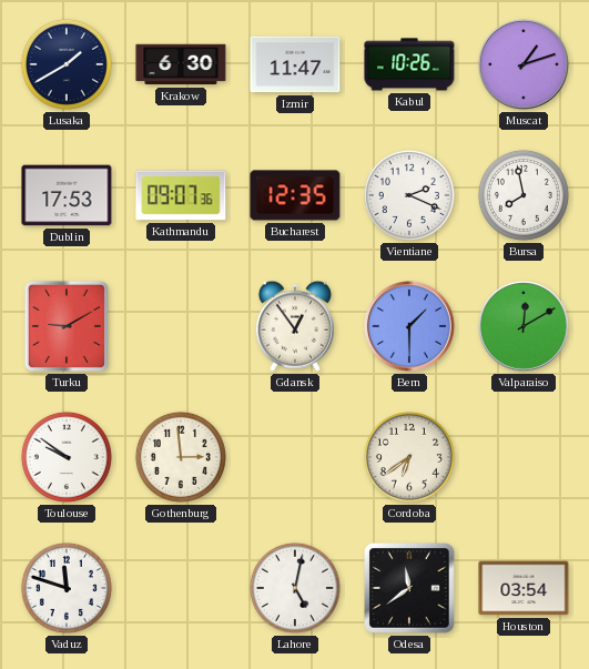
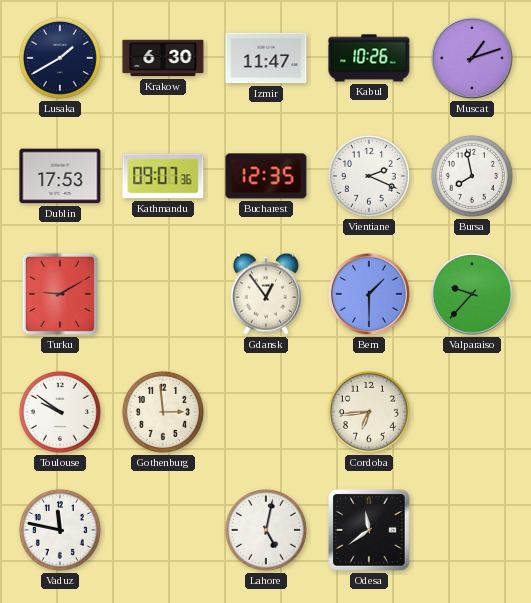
Valparaiso: 12:10 -> 9:37
Cordoba: 6:39 -> 6:44
Vaduz: 11:48 -> 11:47
Houston: 03:54 -> none
